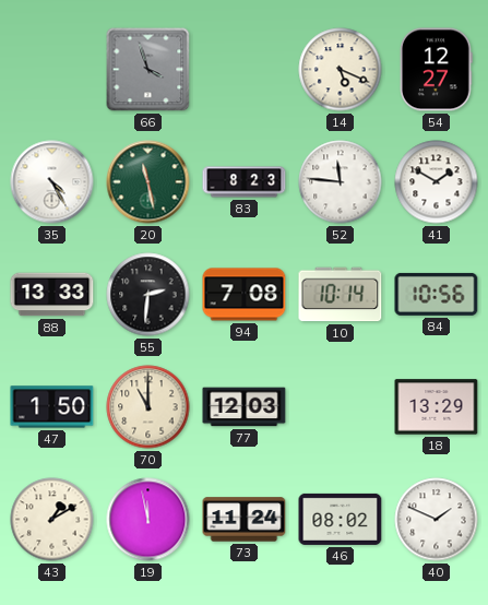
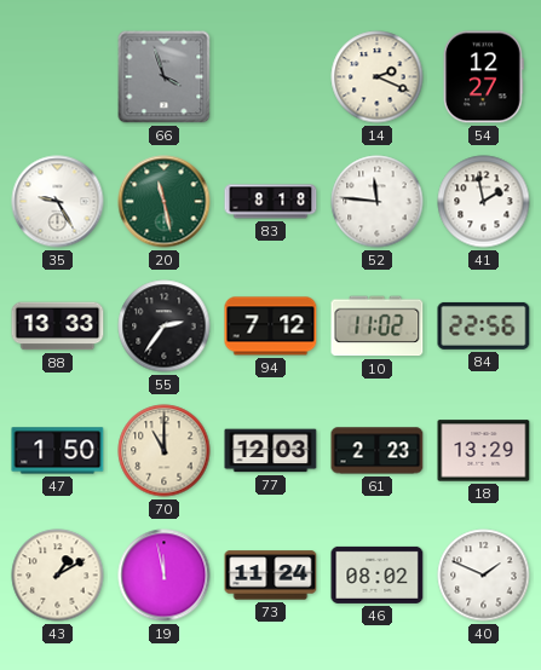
14: 5:19 -> 2:19
35: 4:25 -> 9:25
83: 8:23 -> 8:18
41: 1:50 -> 1:58
55: 2:31 -> 2:36
94: 7:08 -> 7:12
10: 10:14 -> 11:02
84: 10:56 -> 22:56
61: none -> 2:23
